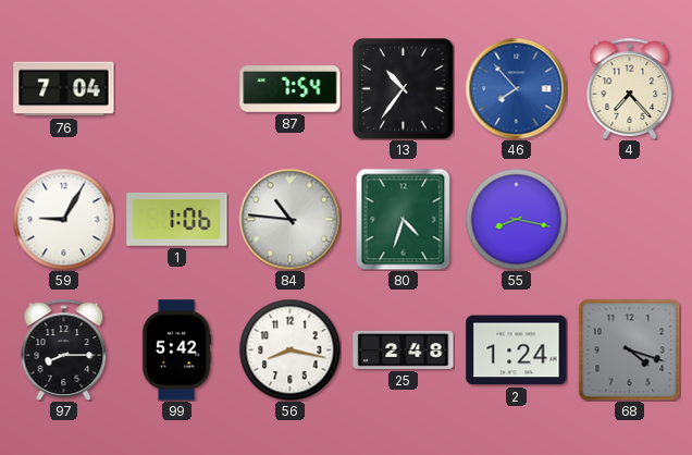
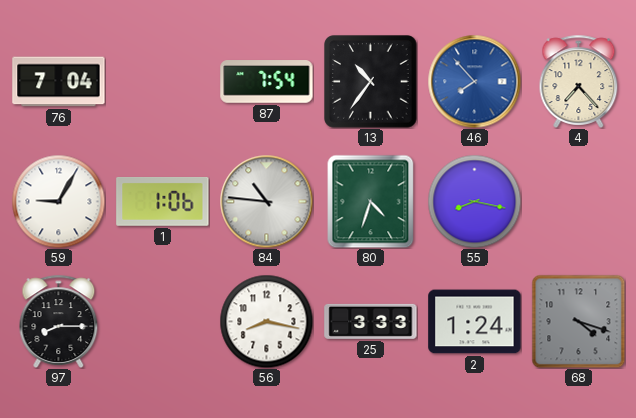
99: 5:42 -> none
25: 2:48 -> 3:33
